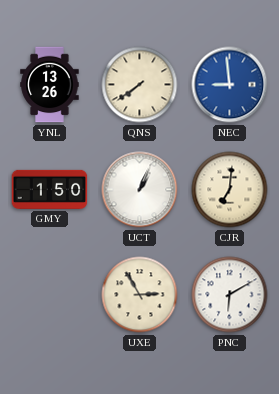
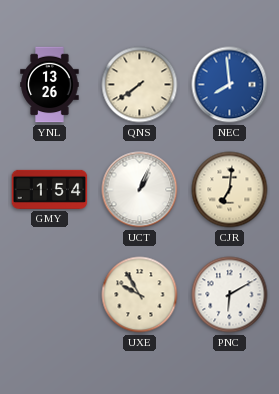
NEC: 8:59 -> 7:59
GMY: 1:50 -> 1:54
UXE: 2:55 -> 9:55
